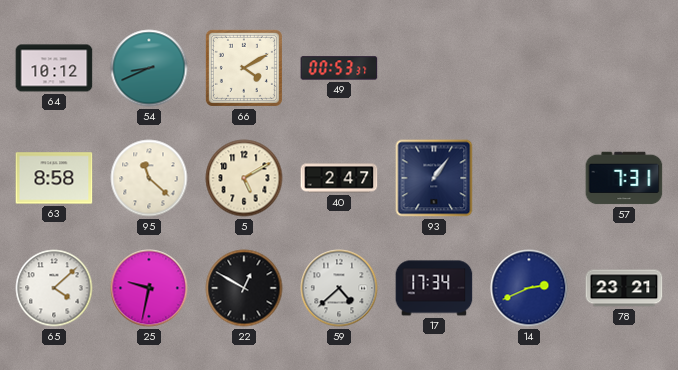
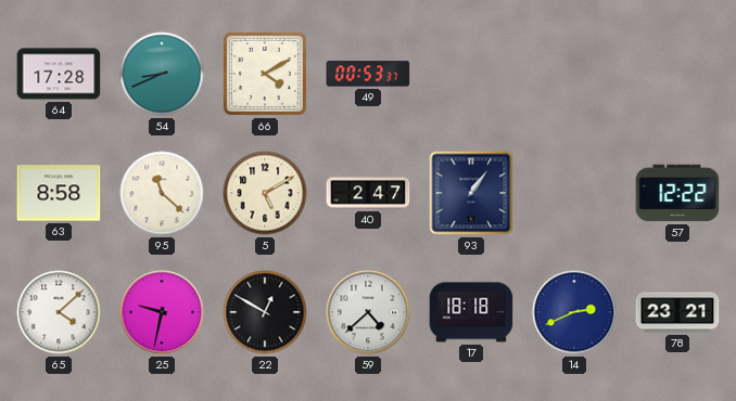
64: 10:12 -> 17:28
57: 7:31 -> 12:22
17: 17:34 -> 18:18
